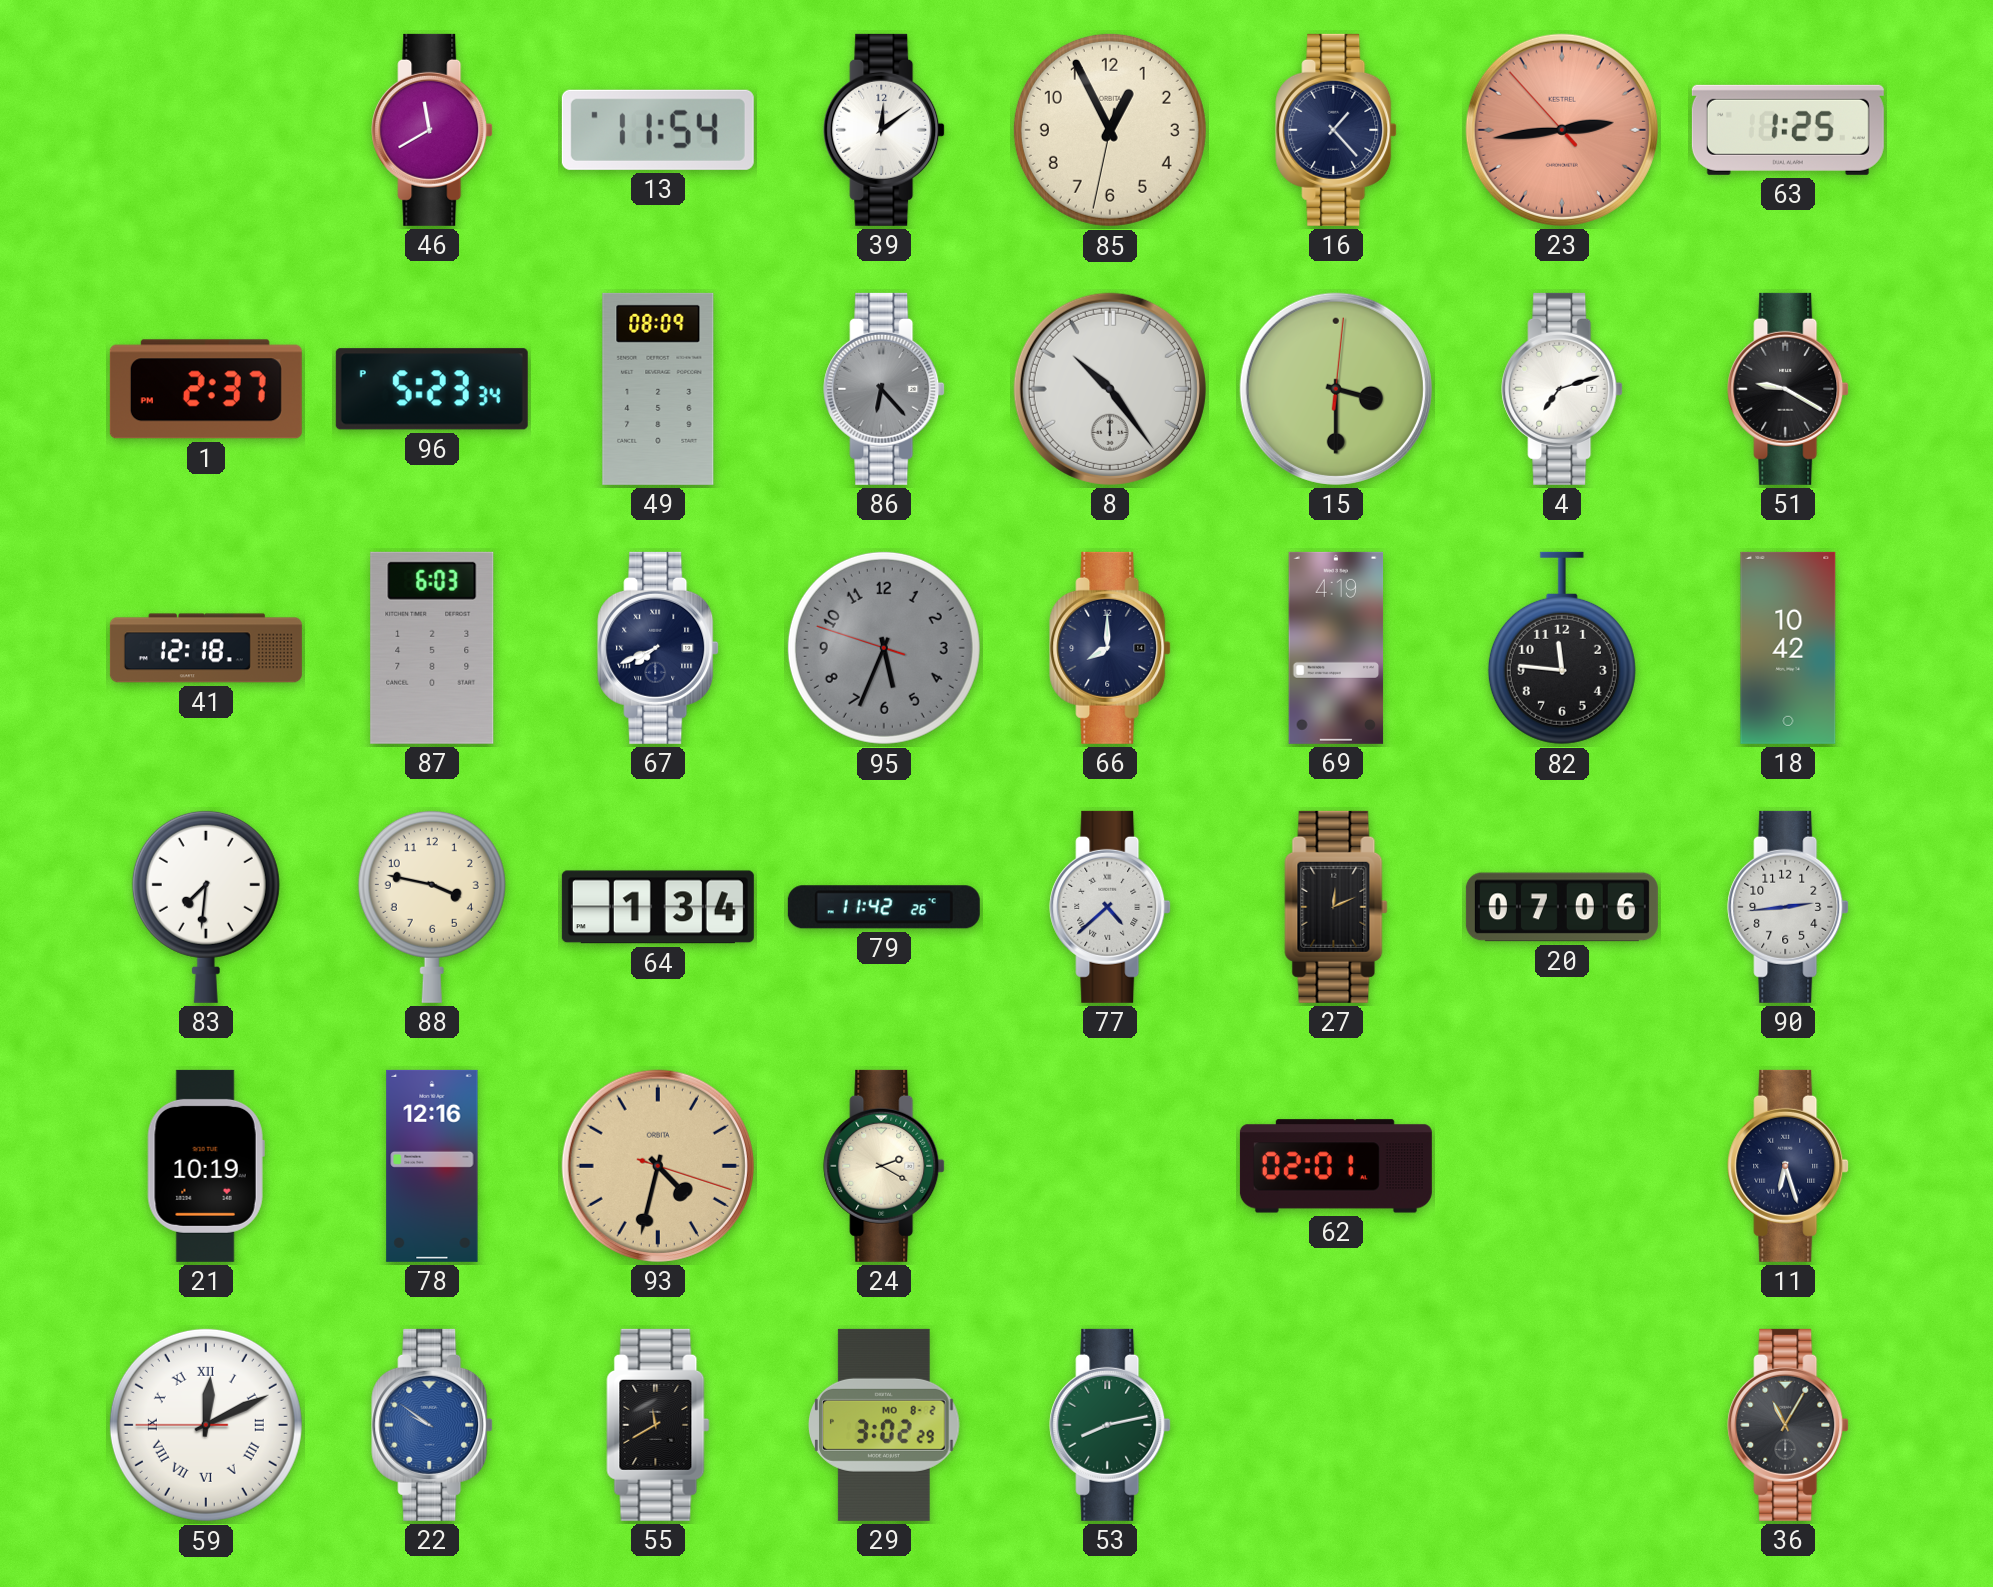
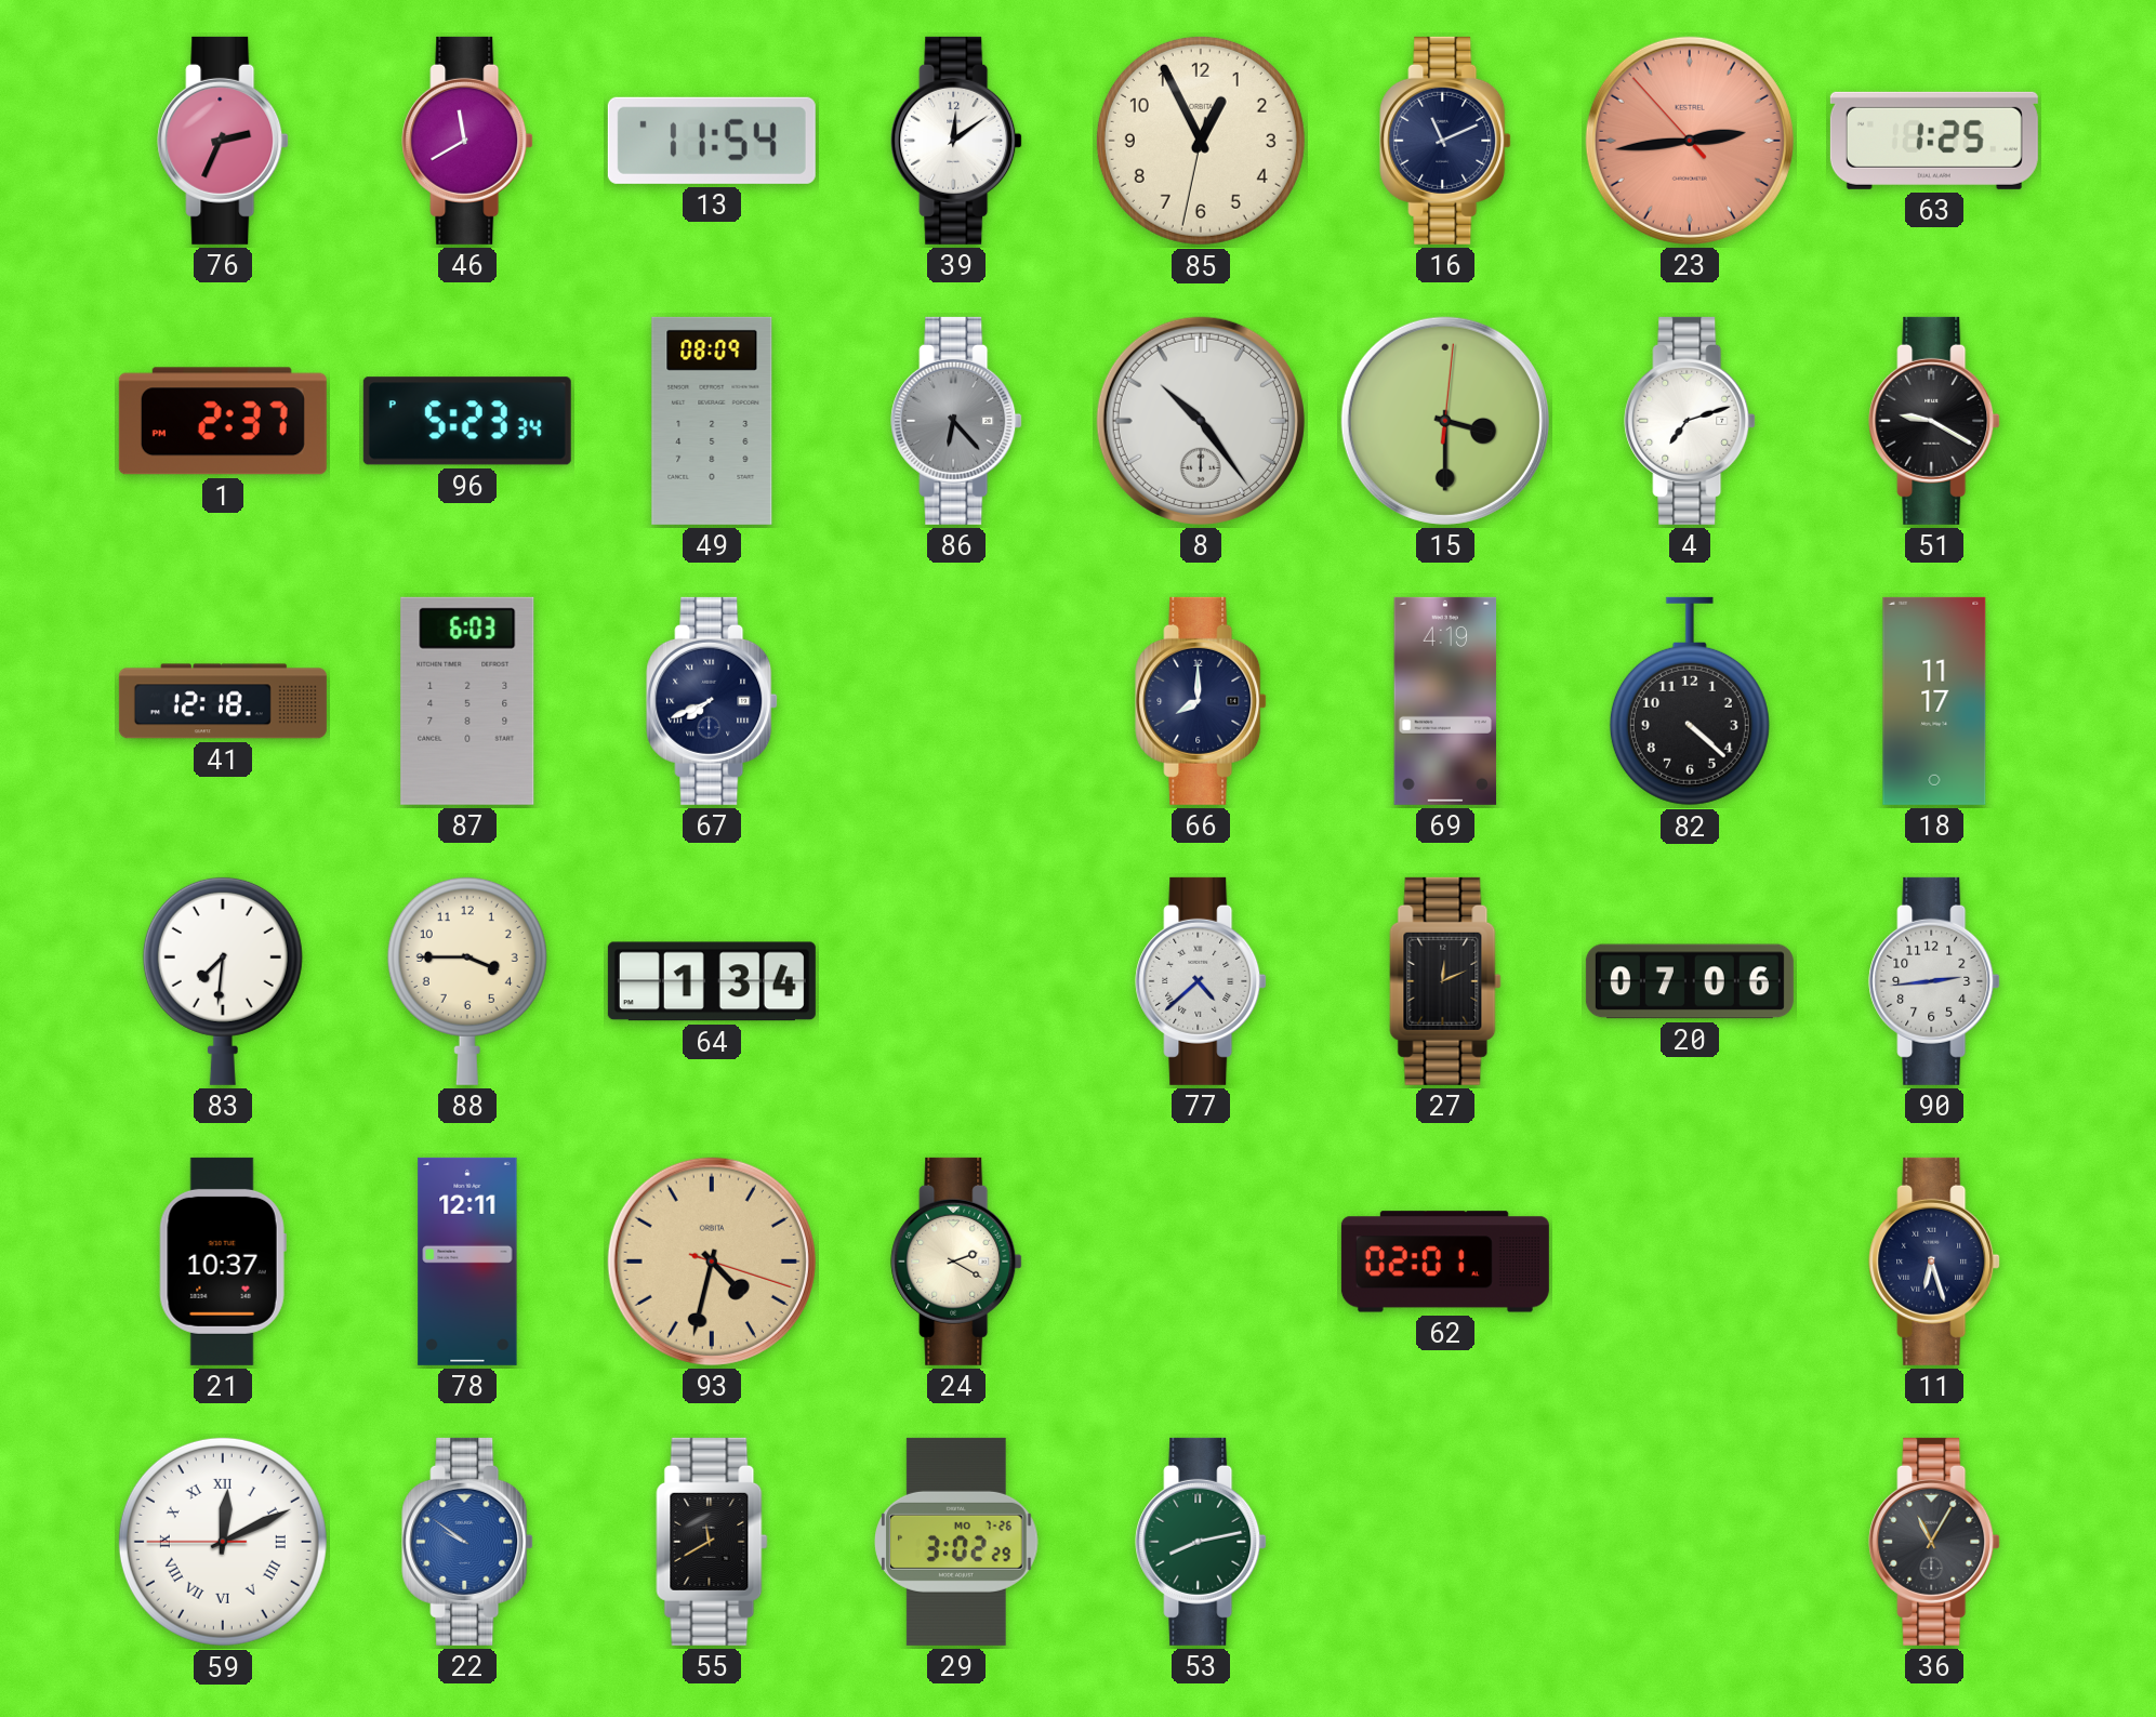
76: none -> 2:34
16: 1:23 -> 11:11
95: 5:33 -> none
82: 11:46 -> 4:22
18: 10:42 -> 11:17
88: 3:47 -> 3:45
79: 11:42 -> none
21: 10:19 -> 10:37
78: 12:16 -> 12:11
29 date: MO 8-2 -> MO 7-26
